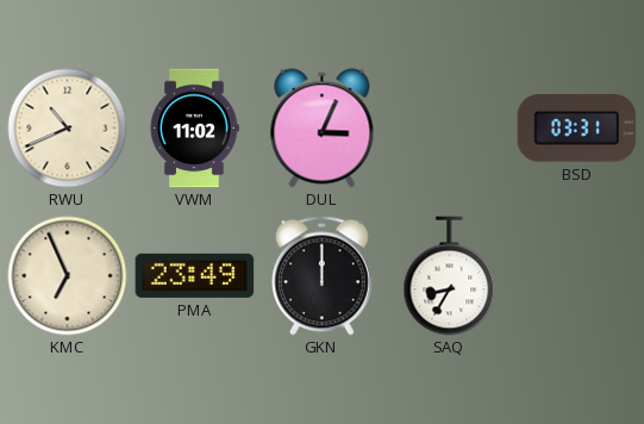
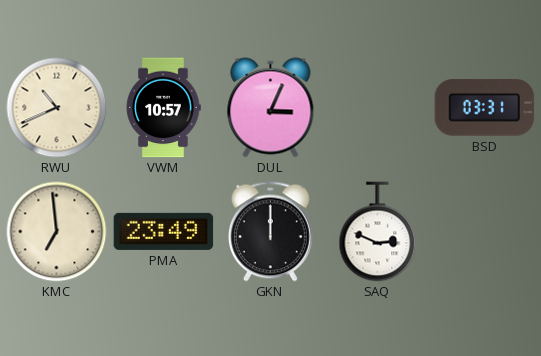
VWM: 11:02 -> 10:57
KMC: 6:56 -> 6:59
SAQ: 8:35 -> 2:49
